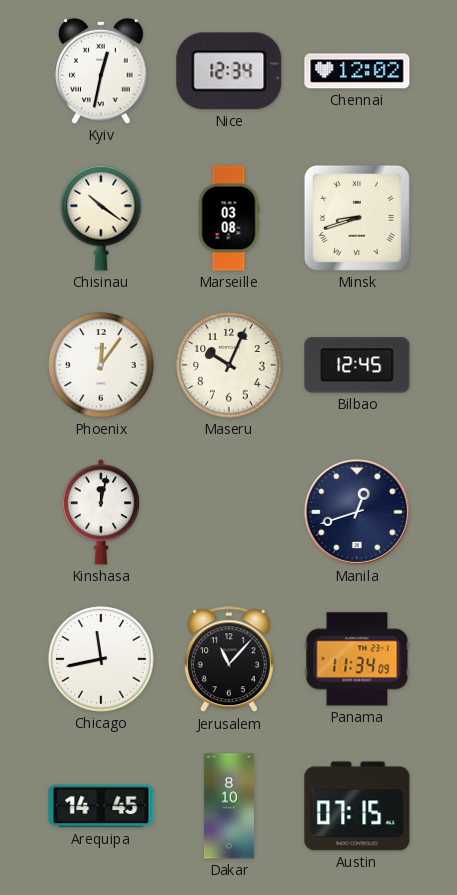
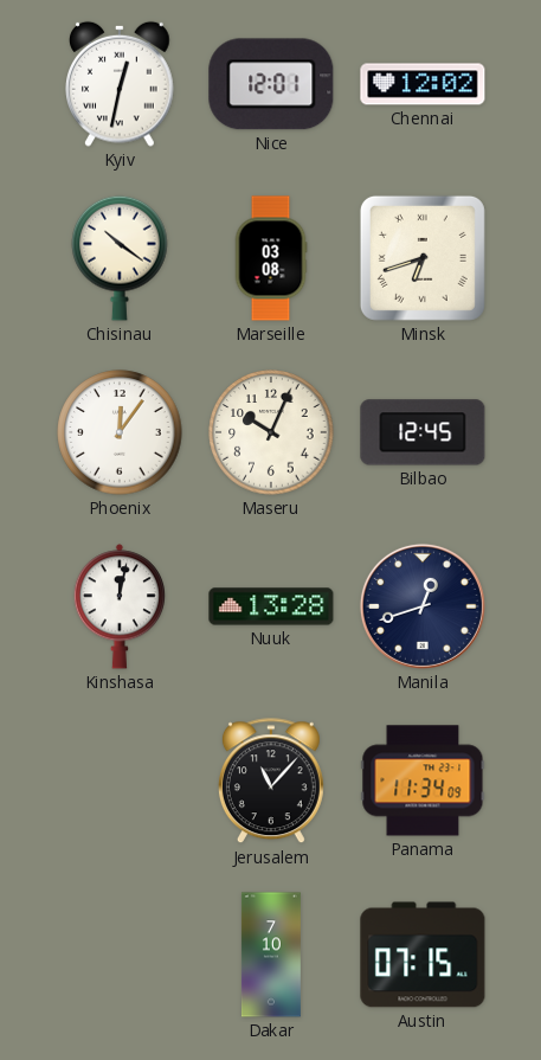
Nice: 12:34 -> 12:01
Minsk: 8:42 -> 6:42
Nuuk: none -> 13:28
Chicago: 11:43 -> none
Arequipa: 14:45 -> none
Dakar: 8:10 -> 7:10
